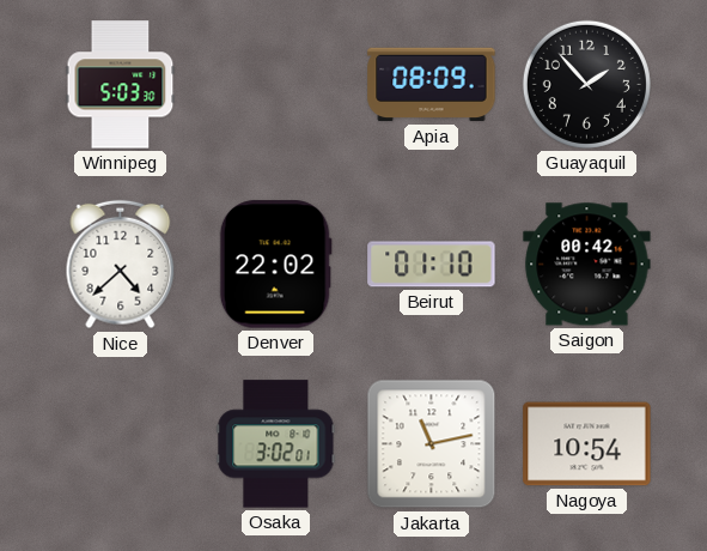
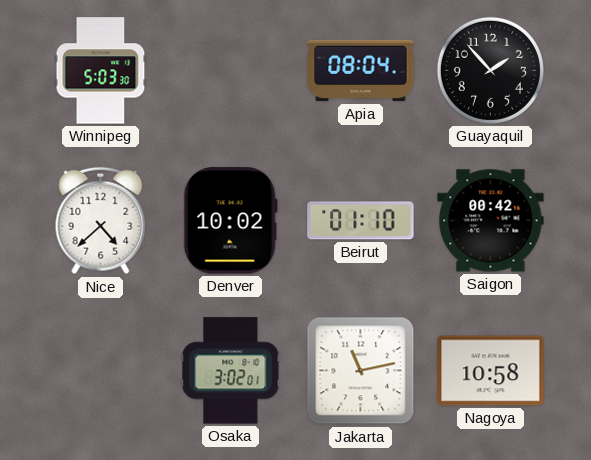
Apia: 08:09 -> 08:04
Denver: 22:02 -> 10:02
Nagoya: 10:54 -> 10:58
